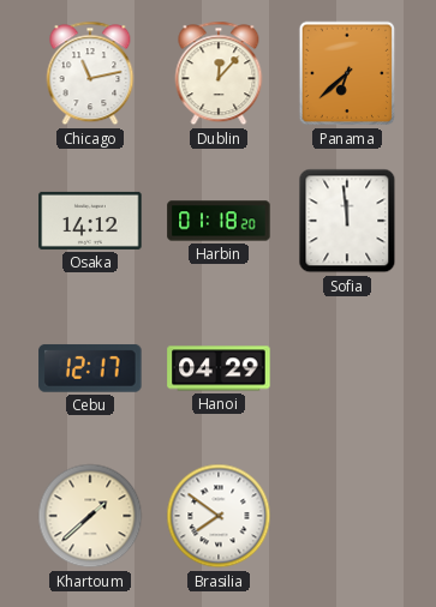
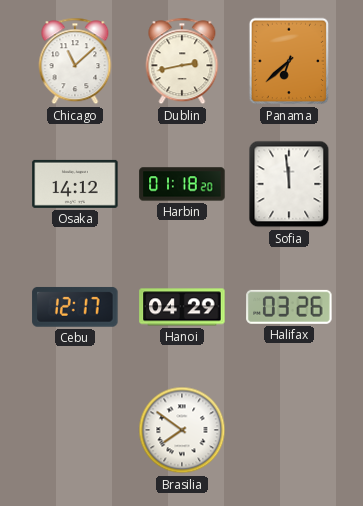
Chicago: 11:13 -> 11:08
Dublin: 12:07 -> 2:43
Halifax: none -> 03:26
Khartoum: 1:38 -> none
